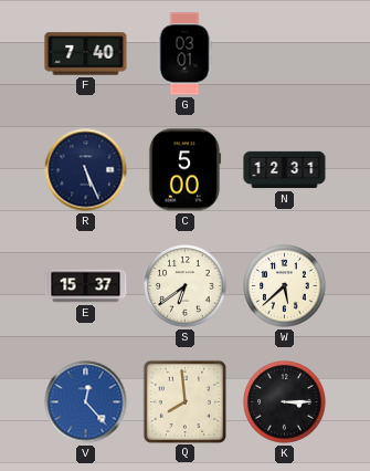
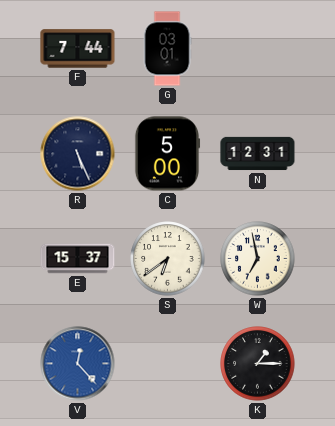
F: 7:40 -> 7:44
W: 5:38 -> 6:58
Q: 7:59 -> none
K: 3:15 -> 1:15
